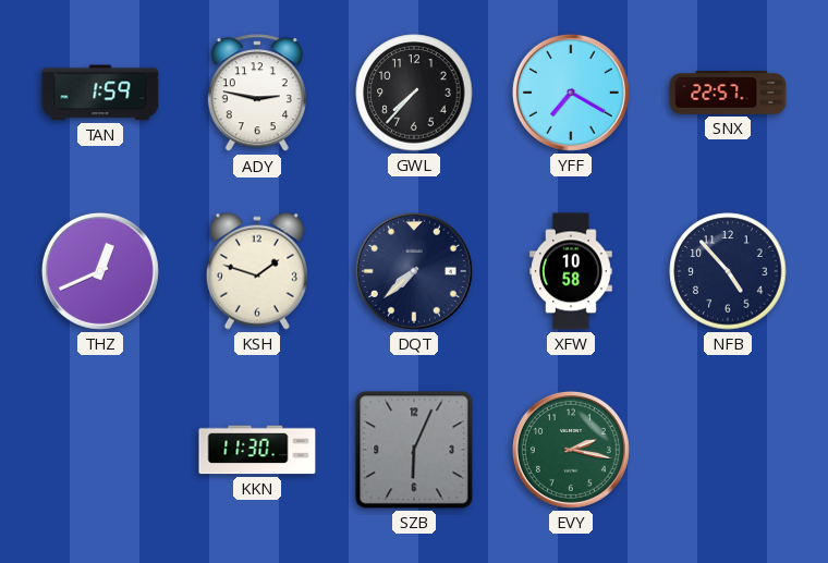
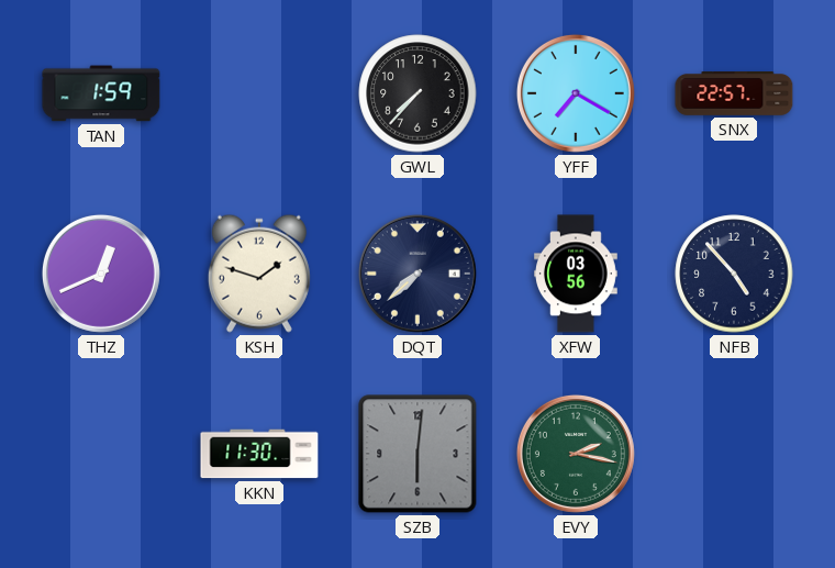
ADY: 2:47 -> none
XFW: 10:58 -> 03:56
SZB: 6:04 -> 6:01
